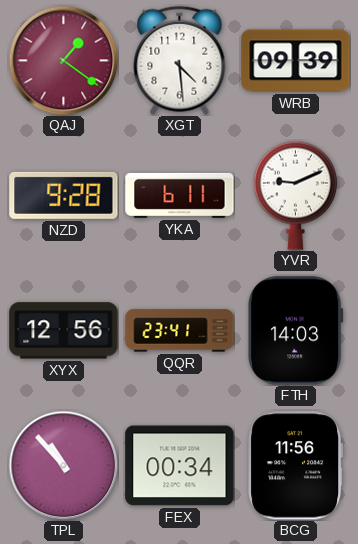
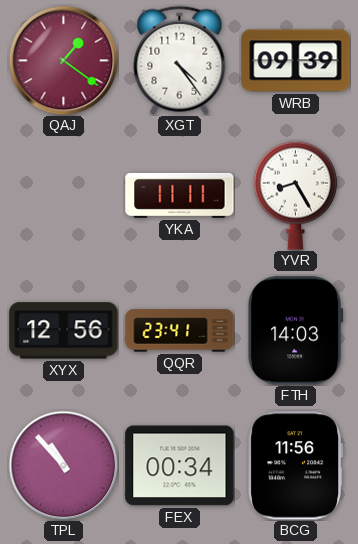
XGT: 4:29 -> 4:24
NZD: 9:28 -> none
YKA: 6:11 -> 11:11
YVR: 9:11 -> 8:25
